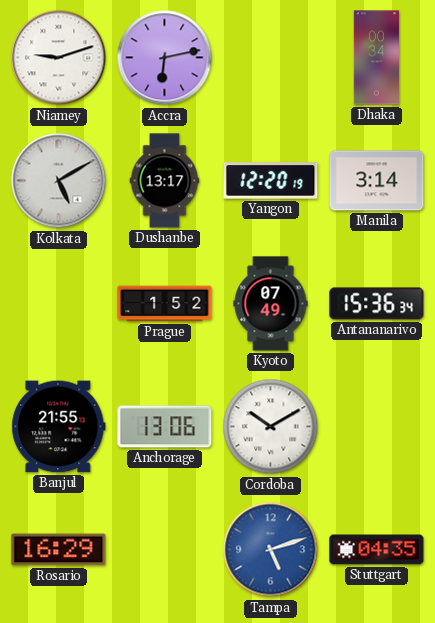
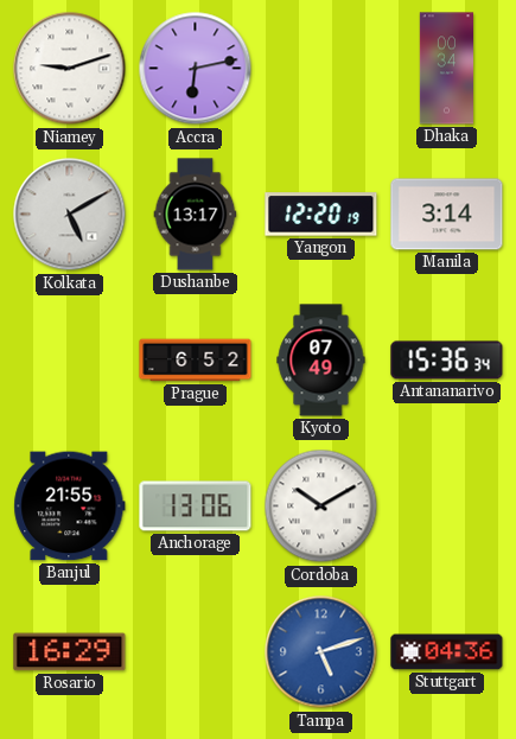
Prague: 1:52 -> 6:52
Stuttgart: 04:35 -> 04:36
